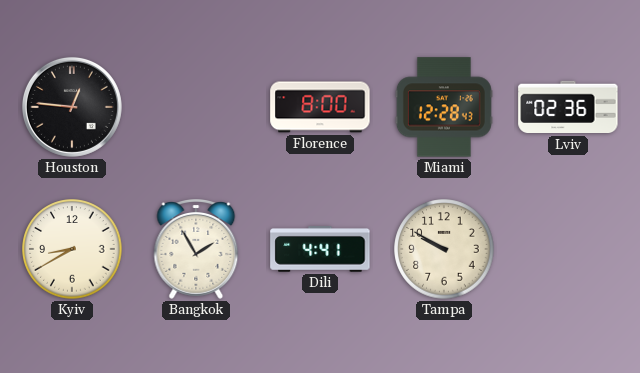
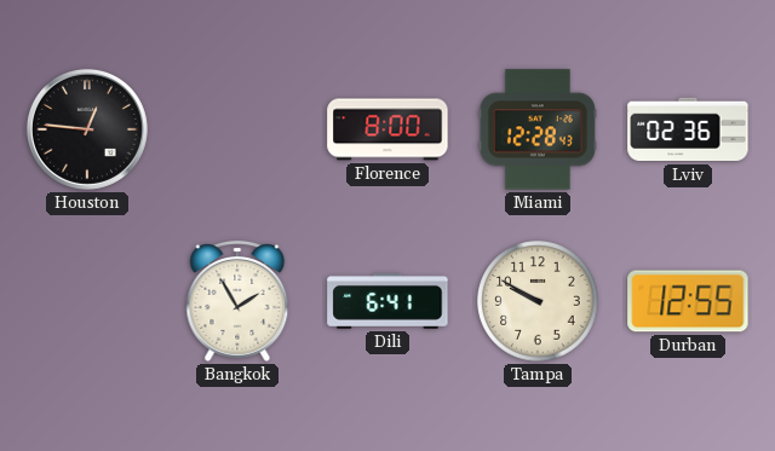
Kyiv: 8:40 -> none
Dili: 4:41 -> 6:41
Durban: none -> 12:55
